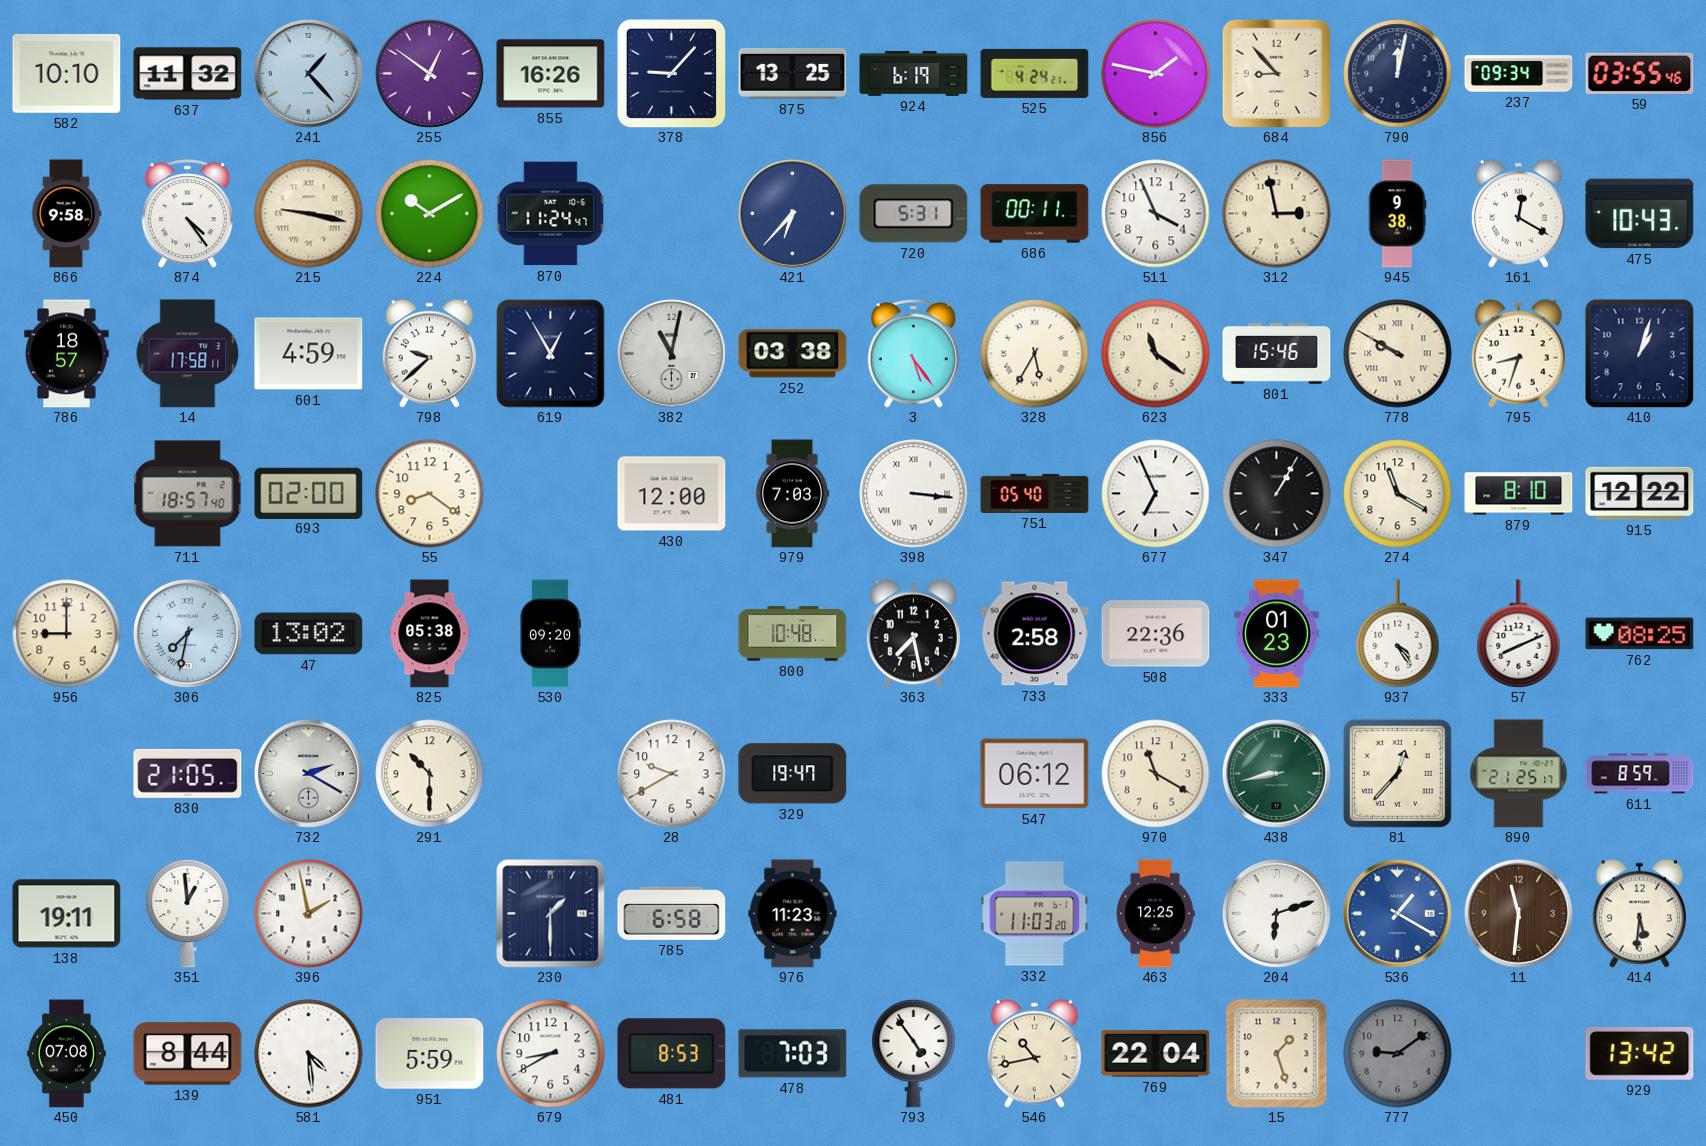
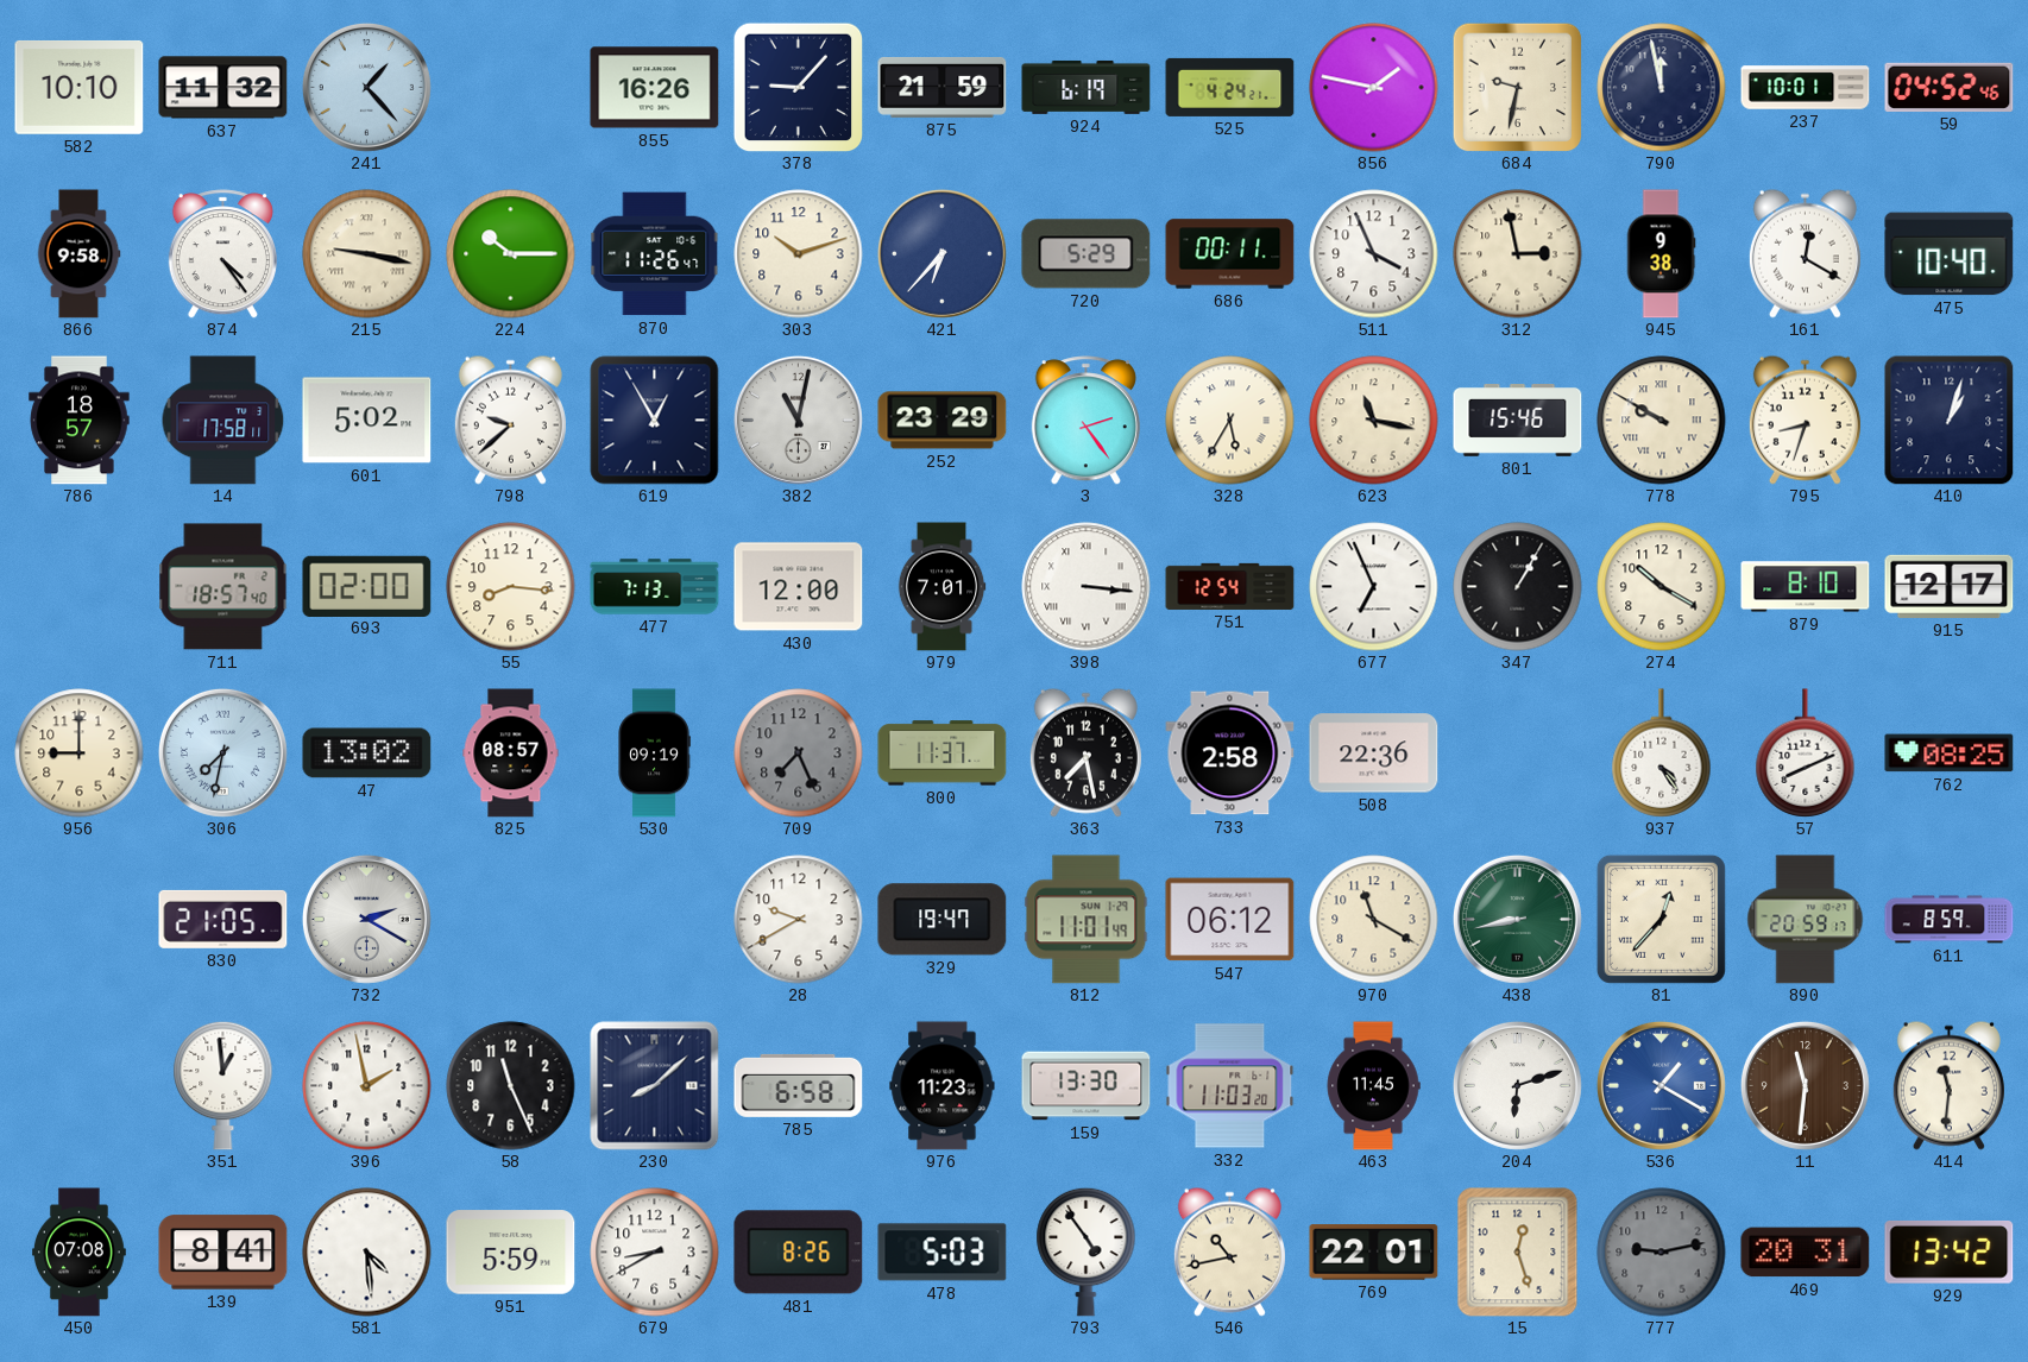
255: 12:51 -> none
875: 13:25 -> 21:59
684: 8:53 -> 9:32
790: 12:02 -> 11:58
237: 09:34 -> 10:01
59: 03:55 -> 04:52
224: 10:10 -> 10:15
870: 11:24 -> 11:26
303: none -> 10:12
720: 5:31 -> 5:29
475: 10:43 -> 10:40
601: 4:59 -> 5:02
252: 03:38 -> 23:29
3: 5:24 -> 2:24
623: 11:21 -> 11:17
55: 8:21 -> 8:16
477: none -> 7:13
979: 7:03 -> 7:01
751: 05:40 -> 12:54
274: 11:20 -> 10:20
915: 12:22 -> 12:17
825: 05:38 -> 08:57
530: 09:20 -> 09:19
709: none -> 7:26
800: 10:48 -> 11:37
333: 01:23 -> none
291: 10:30 -> none
812: none -> 11:01
890: 21:25 -> 20:59
138: 19:11 -> none
58: none -> 11:26
230: 1:30 -> 8:08
159: none -> 13:30
463: 12:25 -> 11:45
414: 5:31 -> 11:31
139: 8:44 -> 8:41
481: 8:53 -> 8:26
478: 7:03 -> 5:03
769: 22:04 -> 22:01
15: 1:27 -> 12:27
777: 9:09 -> 9:13
469: none -> 20:31
